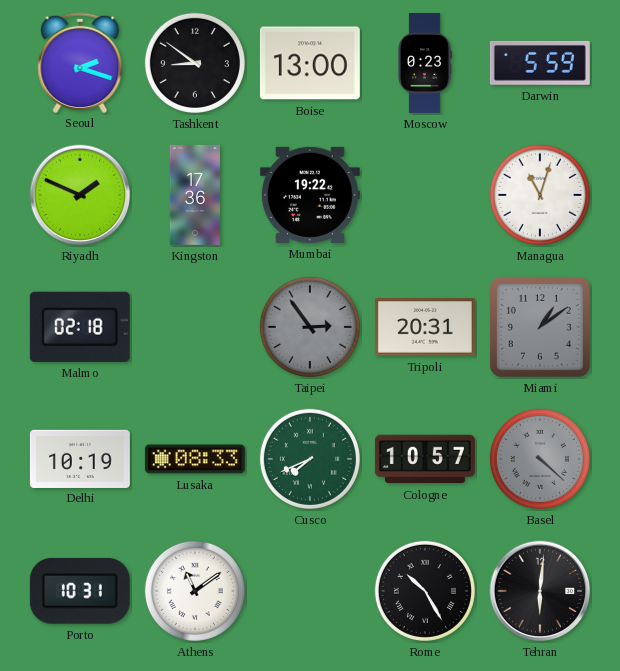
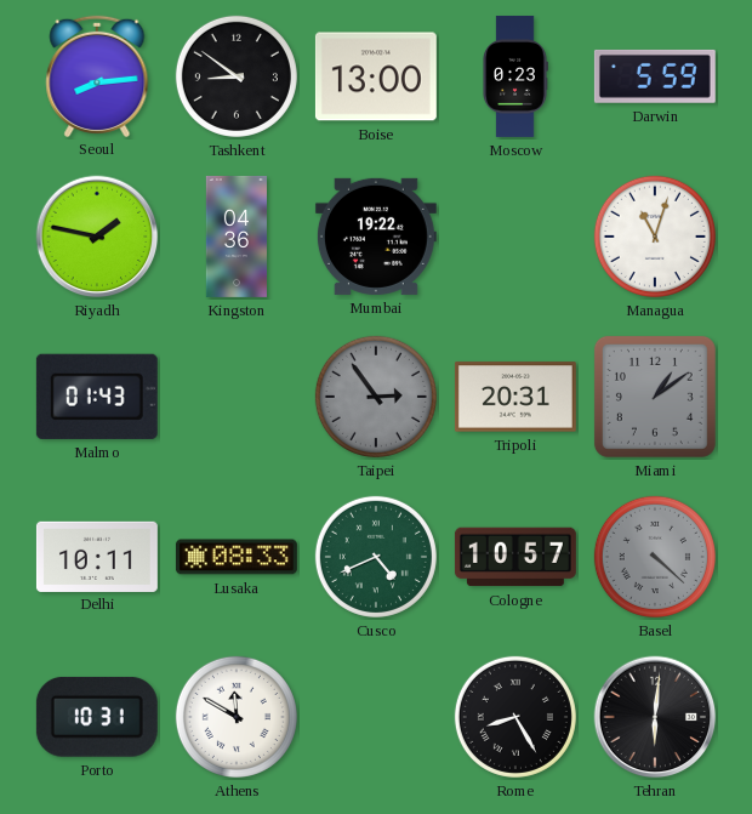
Seoul: 2:18 -> 8:14
Riyadh: 1:49 -> 1:47
Kingston: 17:36 -> 04:36
Malmo: 02:18 -> 01:43
Delhi: 10:19 -> 10:11
Cusco: 7:41 -> 4:41
Athens: 11:09 -> 11:50
Rome: 10:25 -> 8:25
